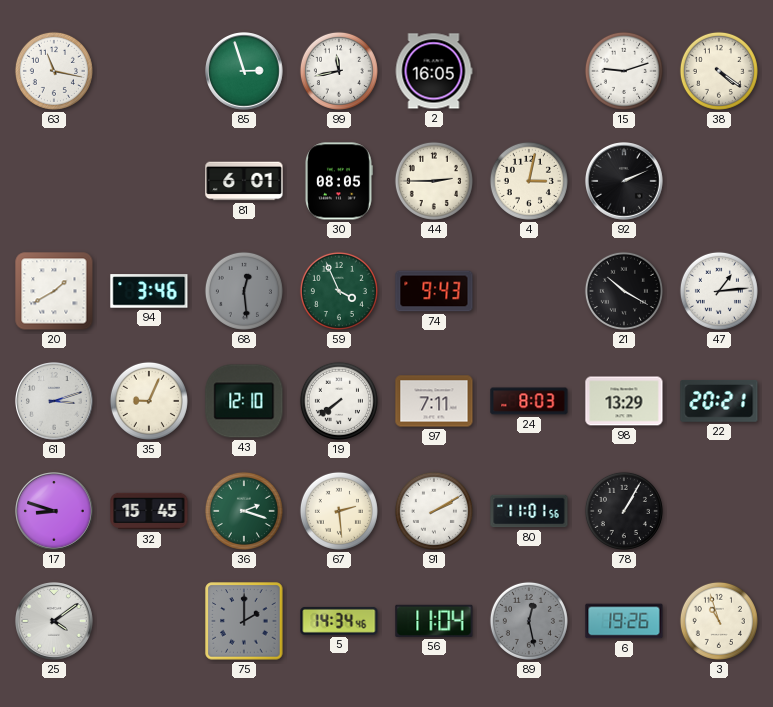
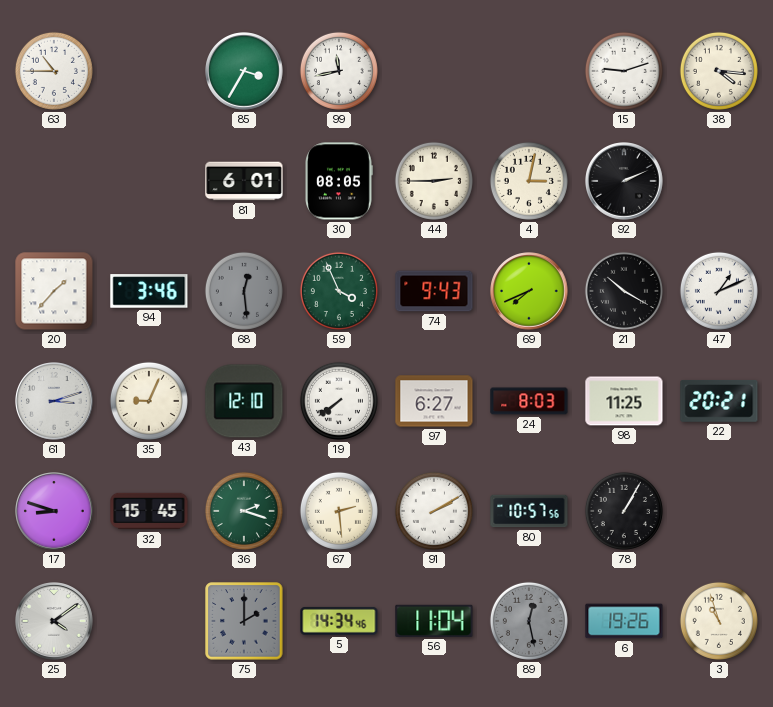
63: 11:17 -> 10:45
85: 2:57 -> 3:35
2: 16:05 -> none
38: 4:21 -> 4:16
20: 1:40 -> 1:37
69: none -> 7:41
47: 1:14 -> 1:11
97: 7:11 -> 6:27
98: 13:29 -> 11:25
80: 11:01 -> 10:57
